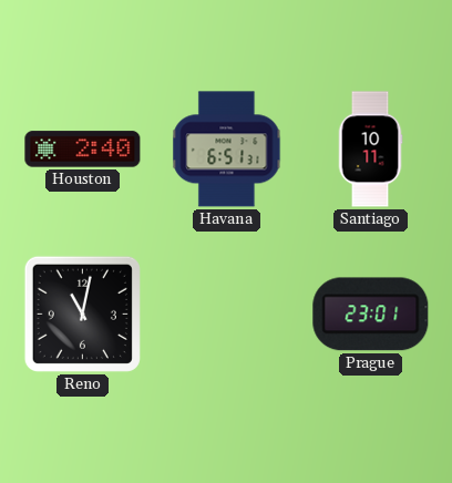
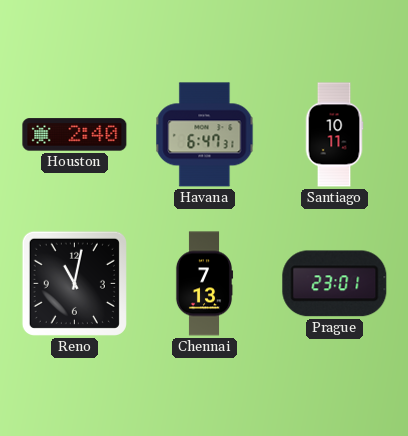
Havana: 6:51 -> 6:47
Chennai: none -> 7:13
